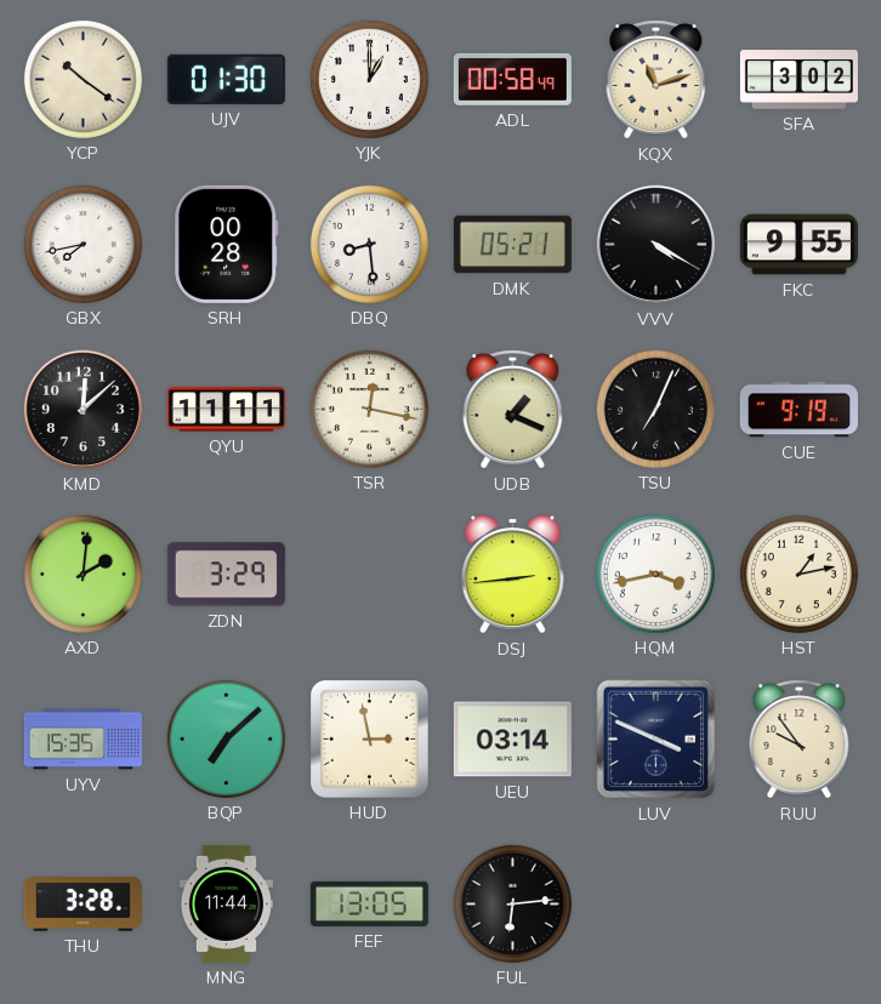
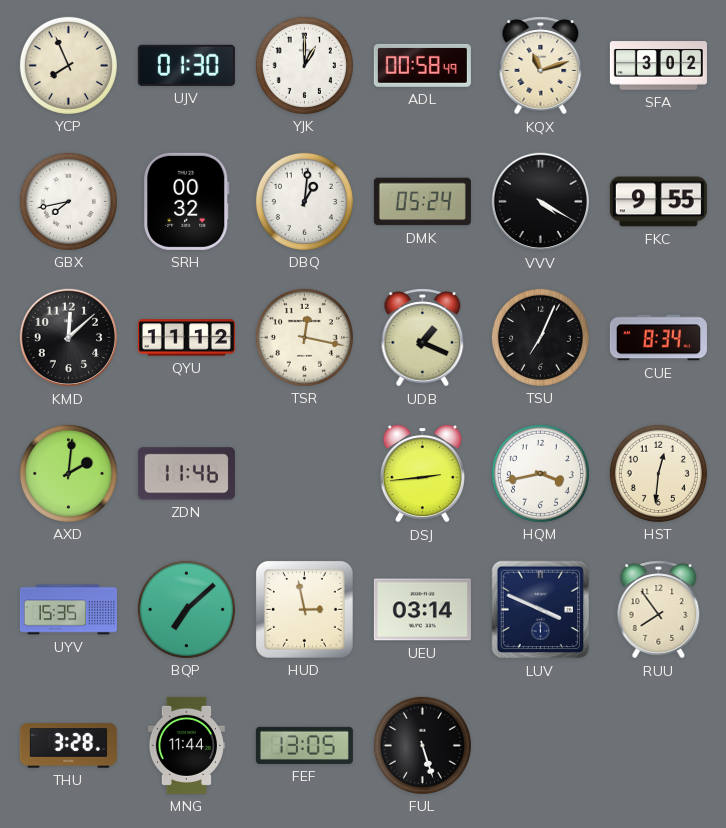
YCP: 10:21 -> 7:56
SRH: 00:28 -> 00:32
DBQ: 8:29 -> 1:01
DMK: 05:21 -> 05:24
QYU: 11:11 -> 11:12
CUE: 9:19 -> 8:34
ZDN: 3:29 -> 11:46
HST: 1:13 -> 12:31
RUU: 9:54 -> 7:54
FUL: 6:14 -> 5:27
